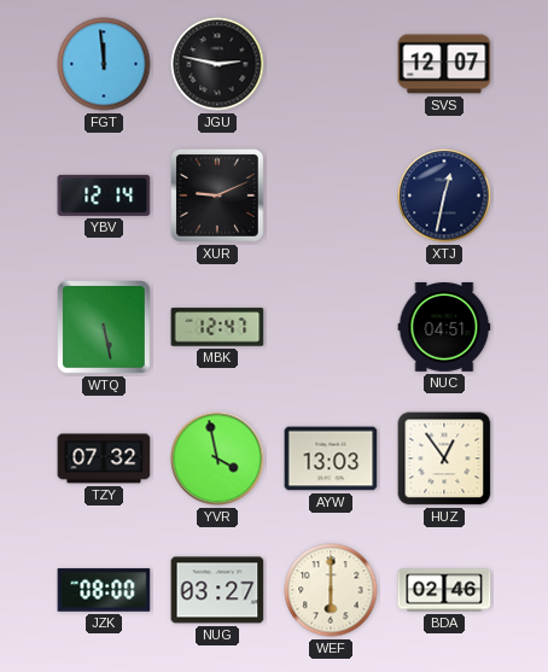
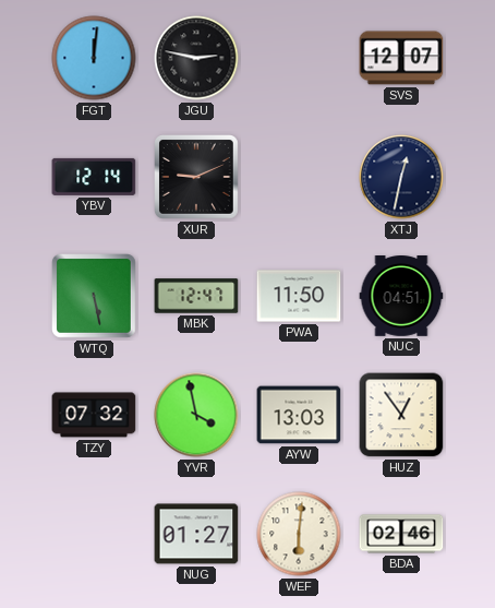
FGT: 11:59 -> 12:01
PWA: none -> 11:50
JZK: 08:00 -> none
NUG: 03:27 -> 01:27
WEF: 6:00 -> 6:01
